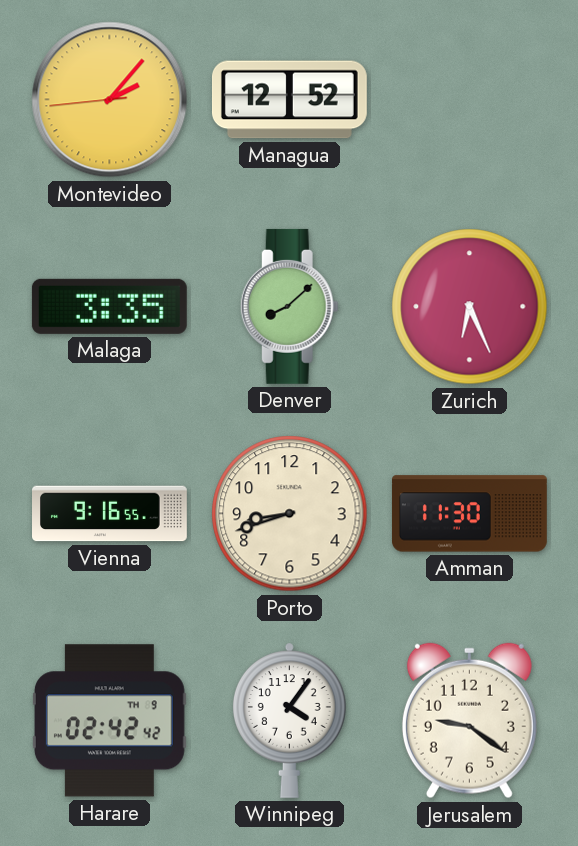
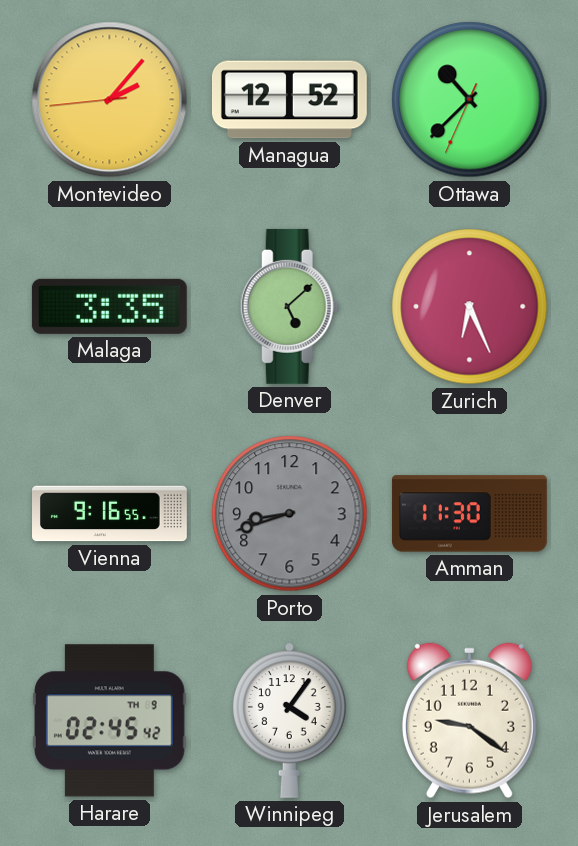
Ottawa: none -> 10:37
Denver: 8:08 -> 5:08
Porto dial: cream -> grey
Harare: 02:42 -> 02:45
